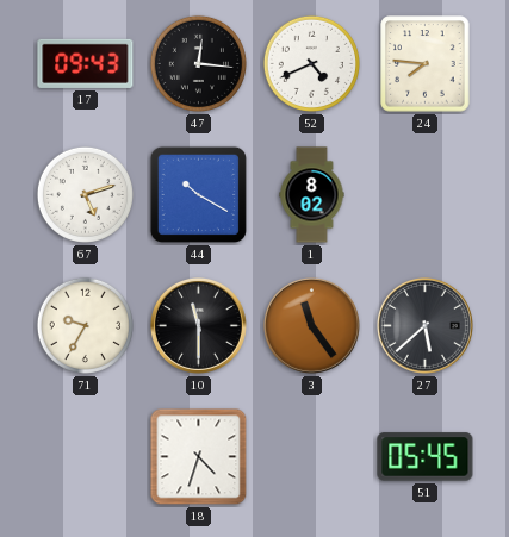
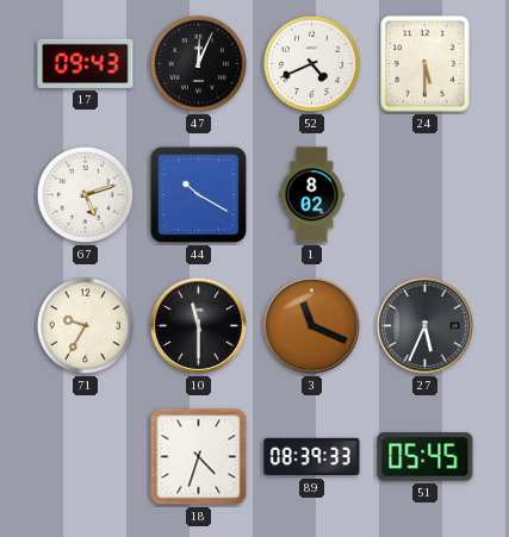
47: 12:16 -> 12:04
24: 7:46 -> 5:30
3: 11:24 -> 11:19
27: 5:38 -> 5:34
89: none -> 08:39
